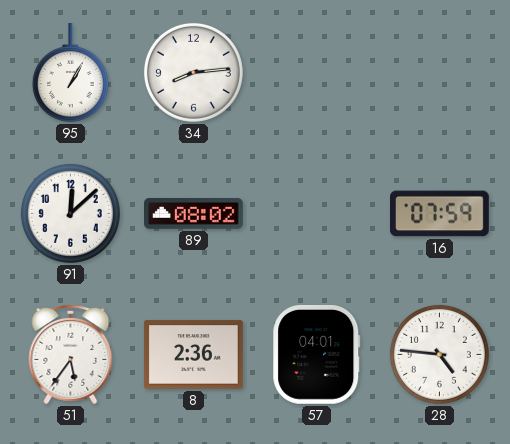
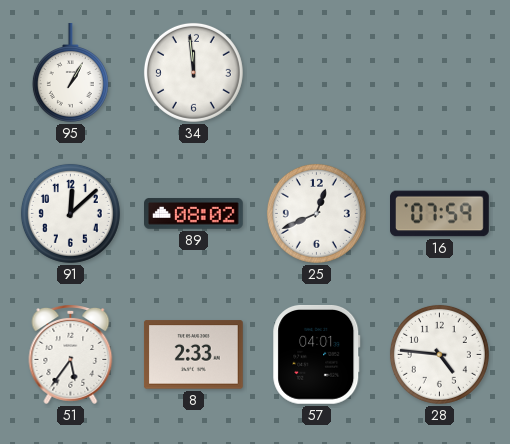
34: 8:14 -> 11:59
25: none -> 12:41
8: 2:36 -> 2:33
